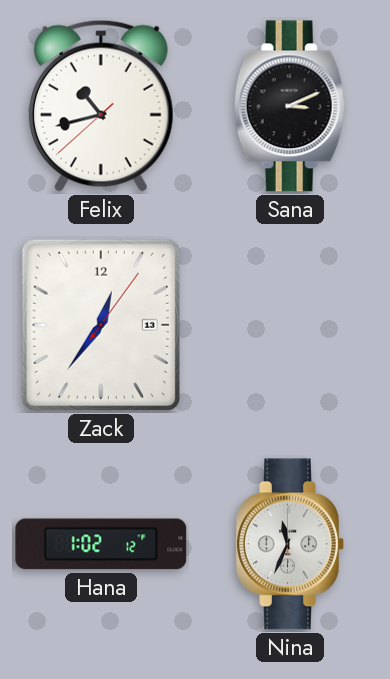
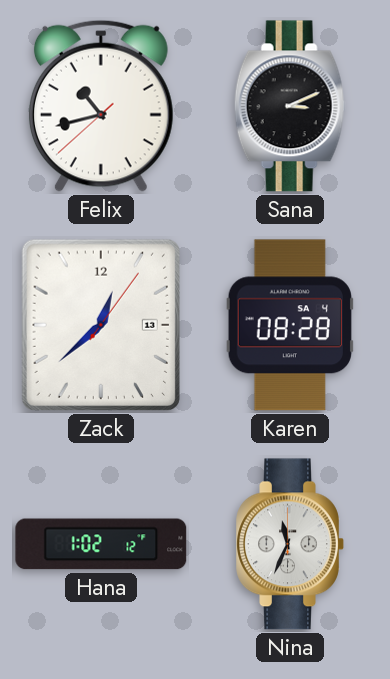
Zack: 12:36 -> 12:38
Karen: none -> 08:28
